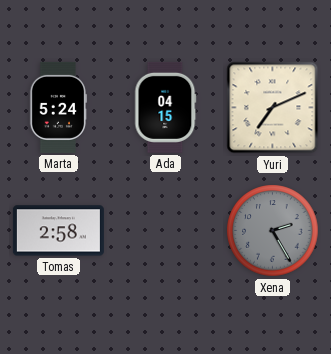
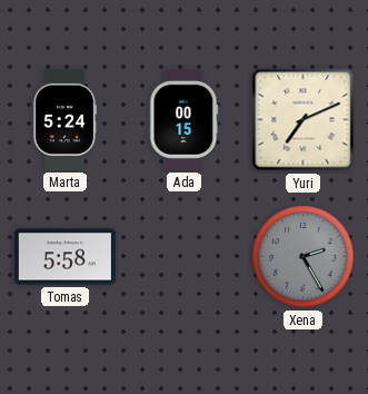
Ada: 04:15 -> 00:15
Tomas: 2:58 -> 5:58
